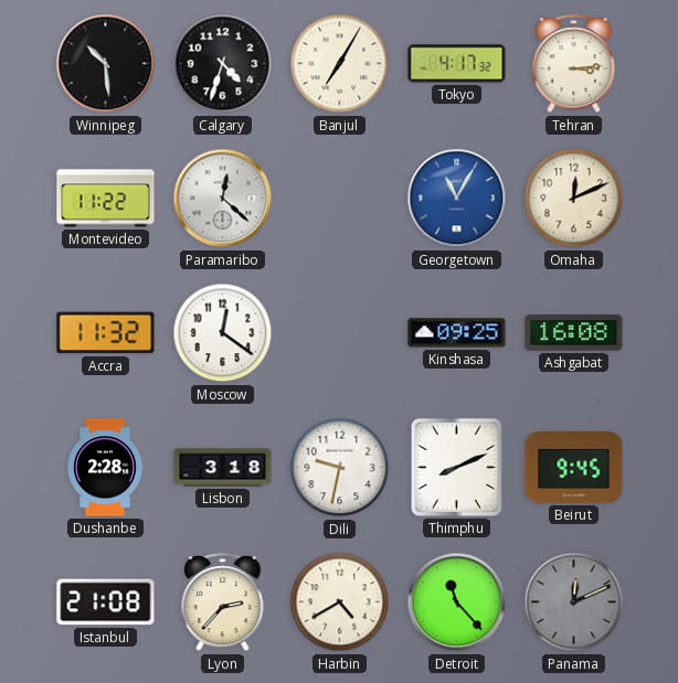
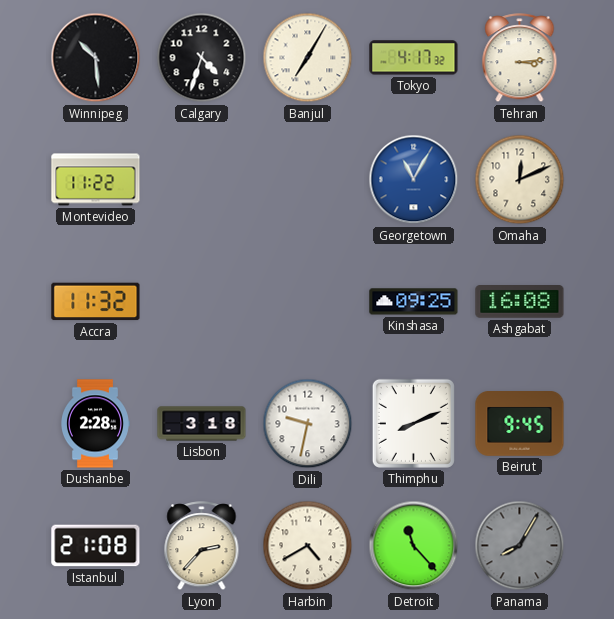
Paramaribo: 12:22 -> none
Moscow: 12:21 -> none
Panama: 12:11 -> 8:05
